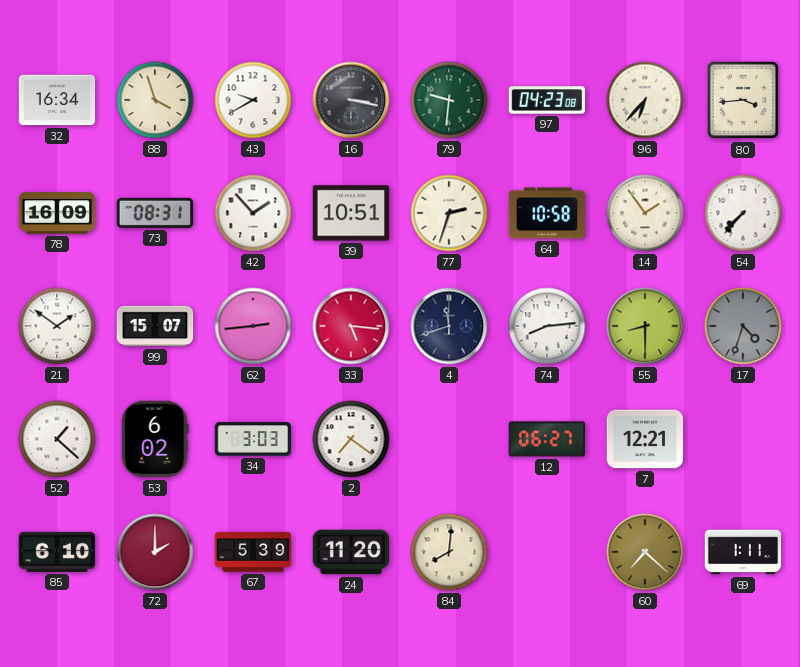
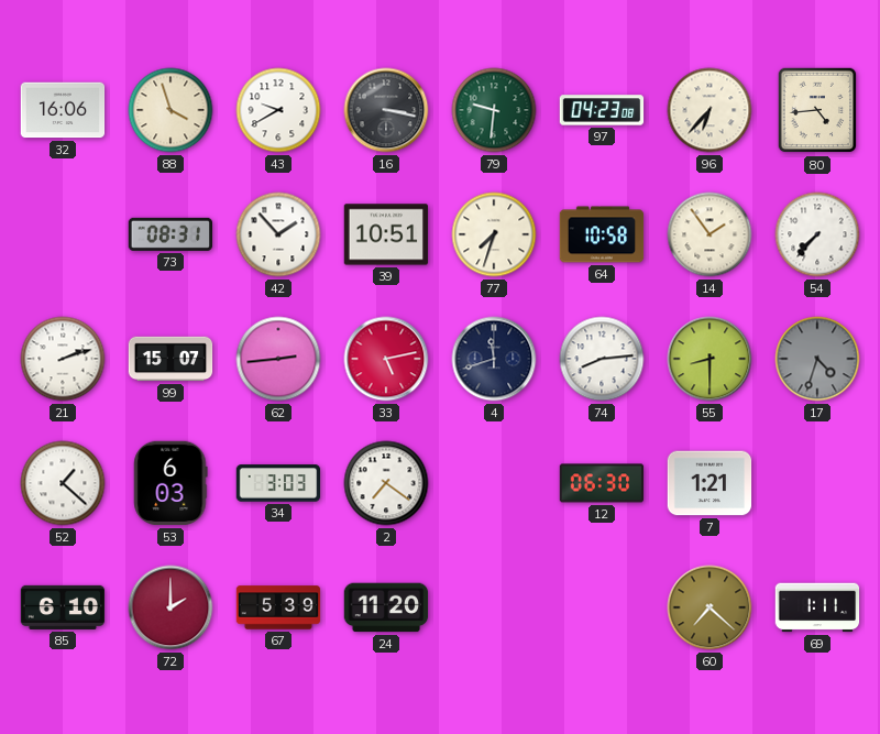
32: 16:34 -> 16:06
80: 3:44 -> 4:44
78: 16:09 -> none
77: 2:33 -> 7:33
21: 1:51 -> 2:12
33: 5:16 -> 5:13
53: 6:02 -> 6:03
12: 06:27 -> 06:30
7: 12:21 -> 1:21
84: 8:01 -> none
